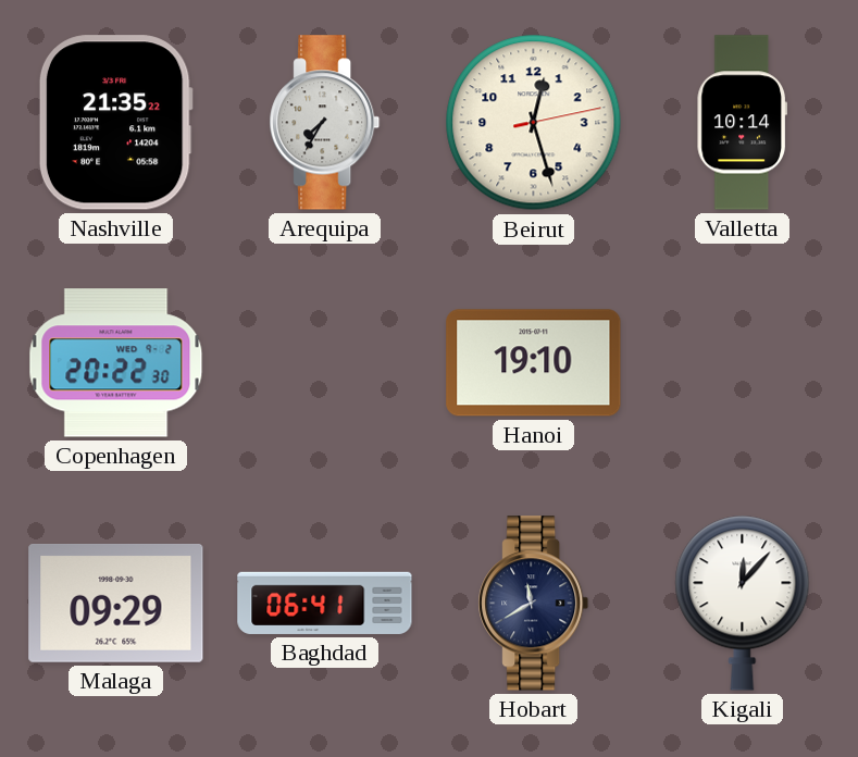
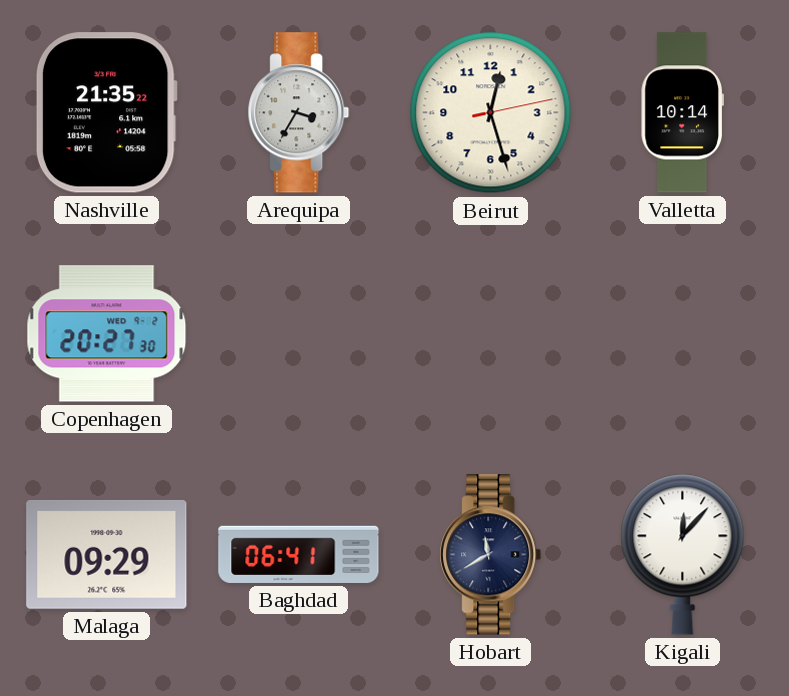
Arequipa: 7:35 -> 3:35
Copenhagen: 20:22 -> 20:27
Hanoi: 19:10 -> none
